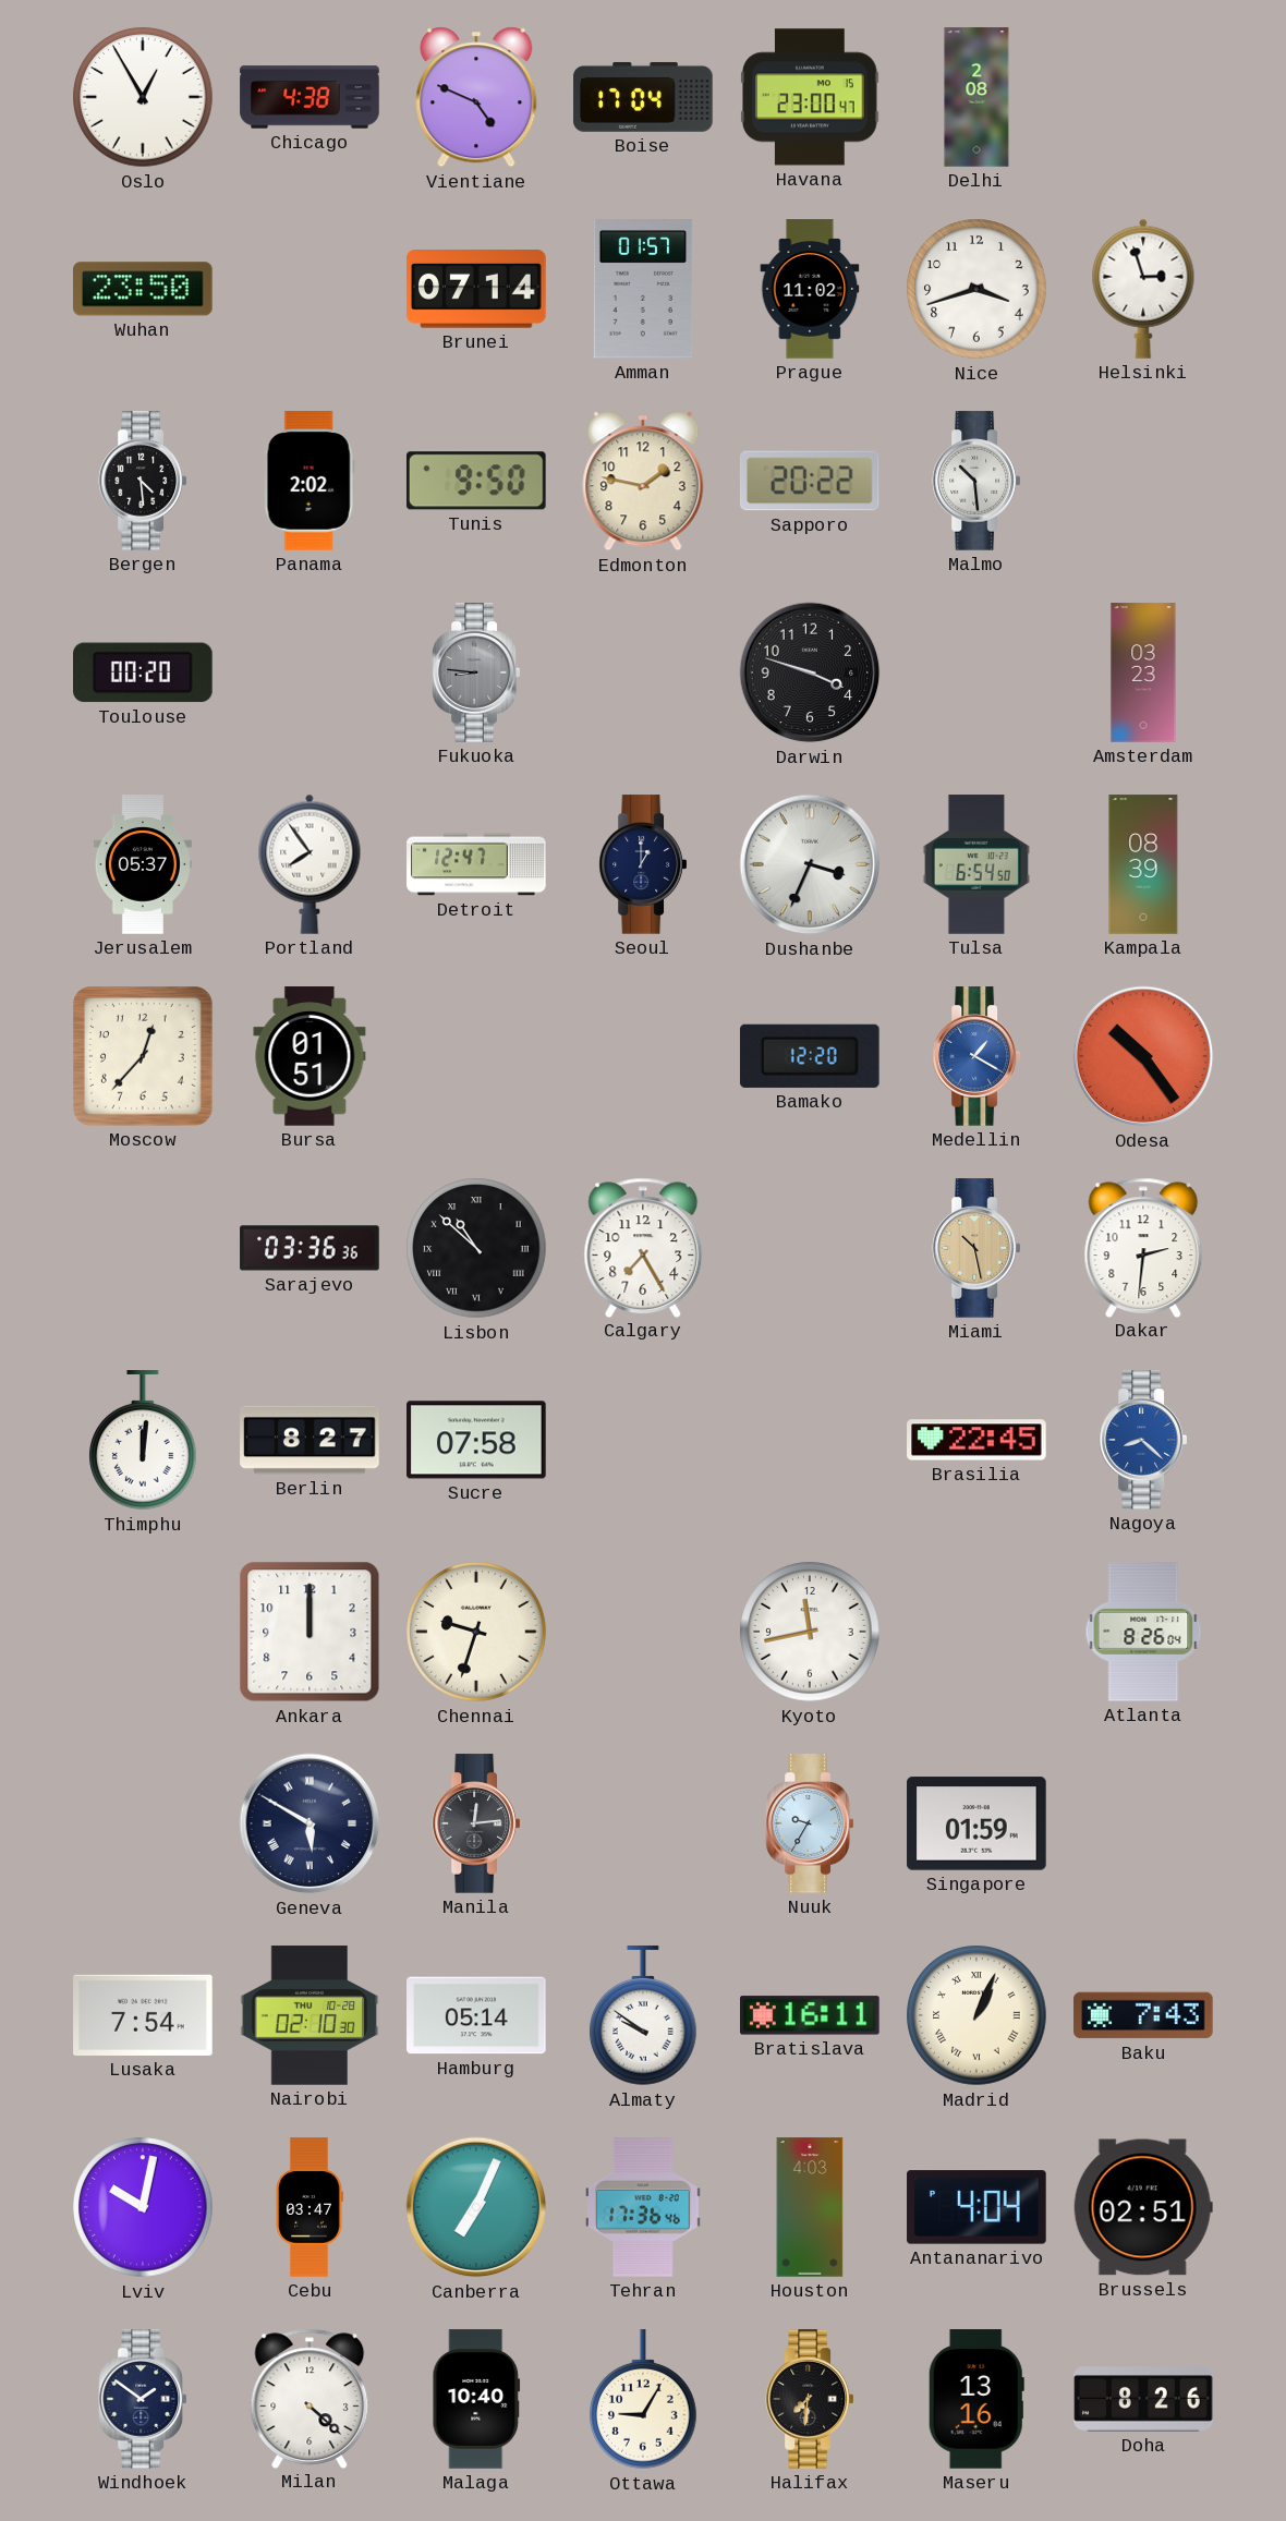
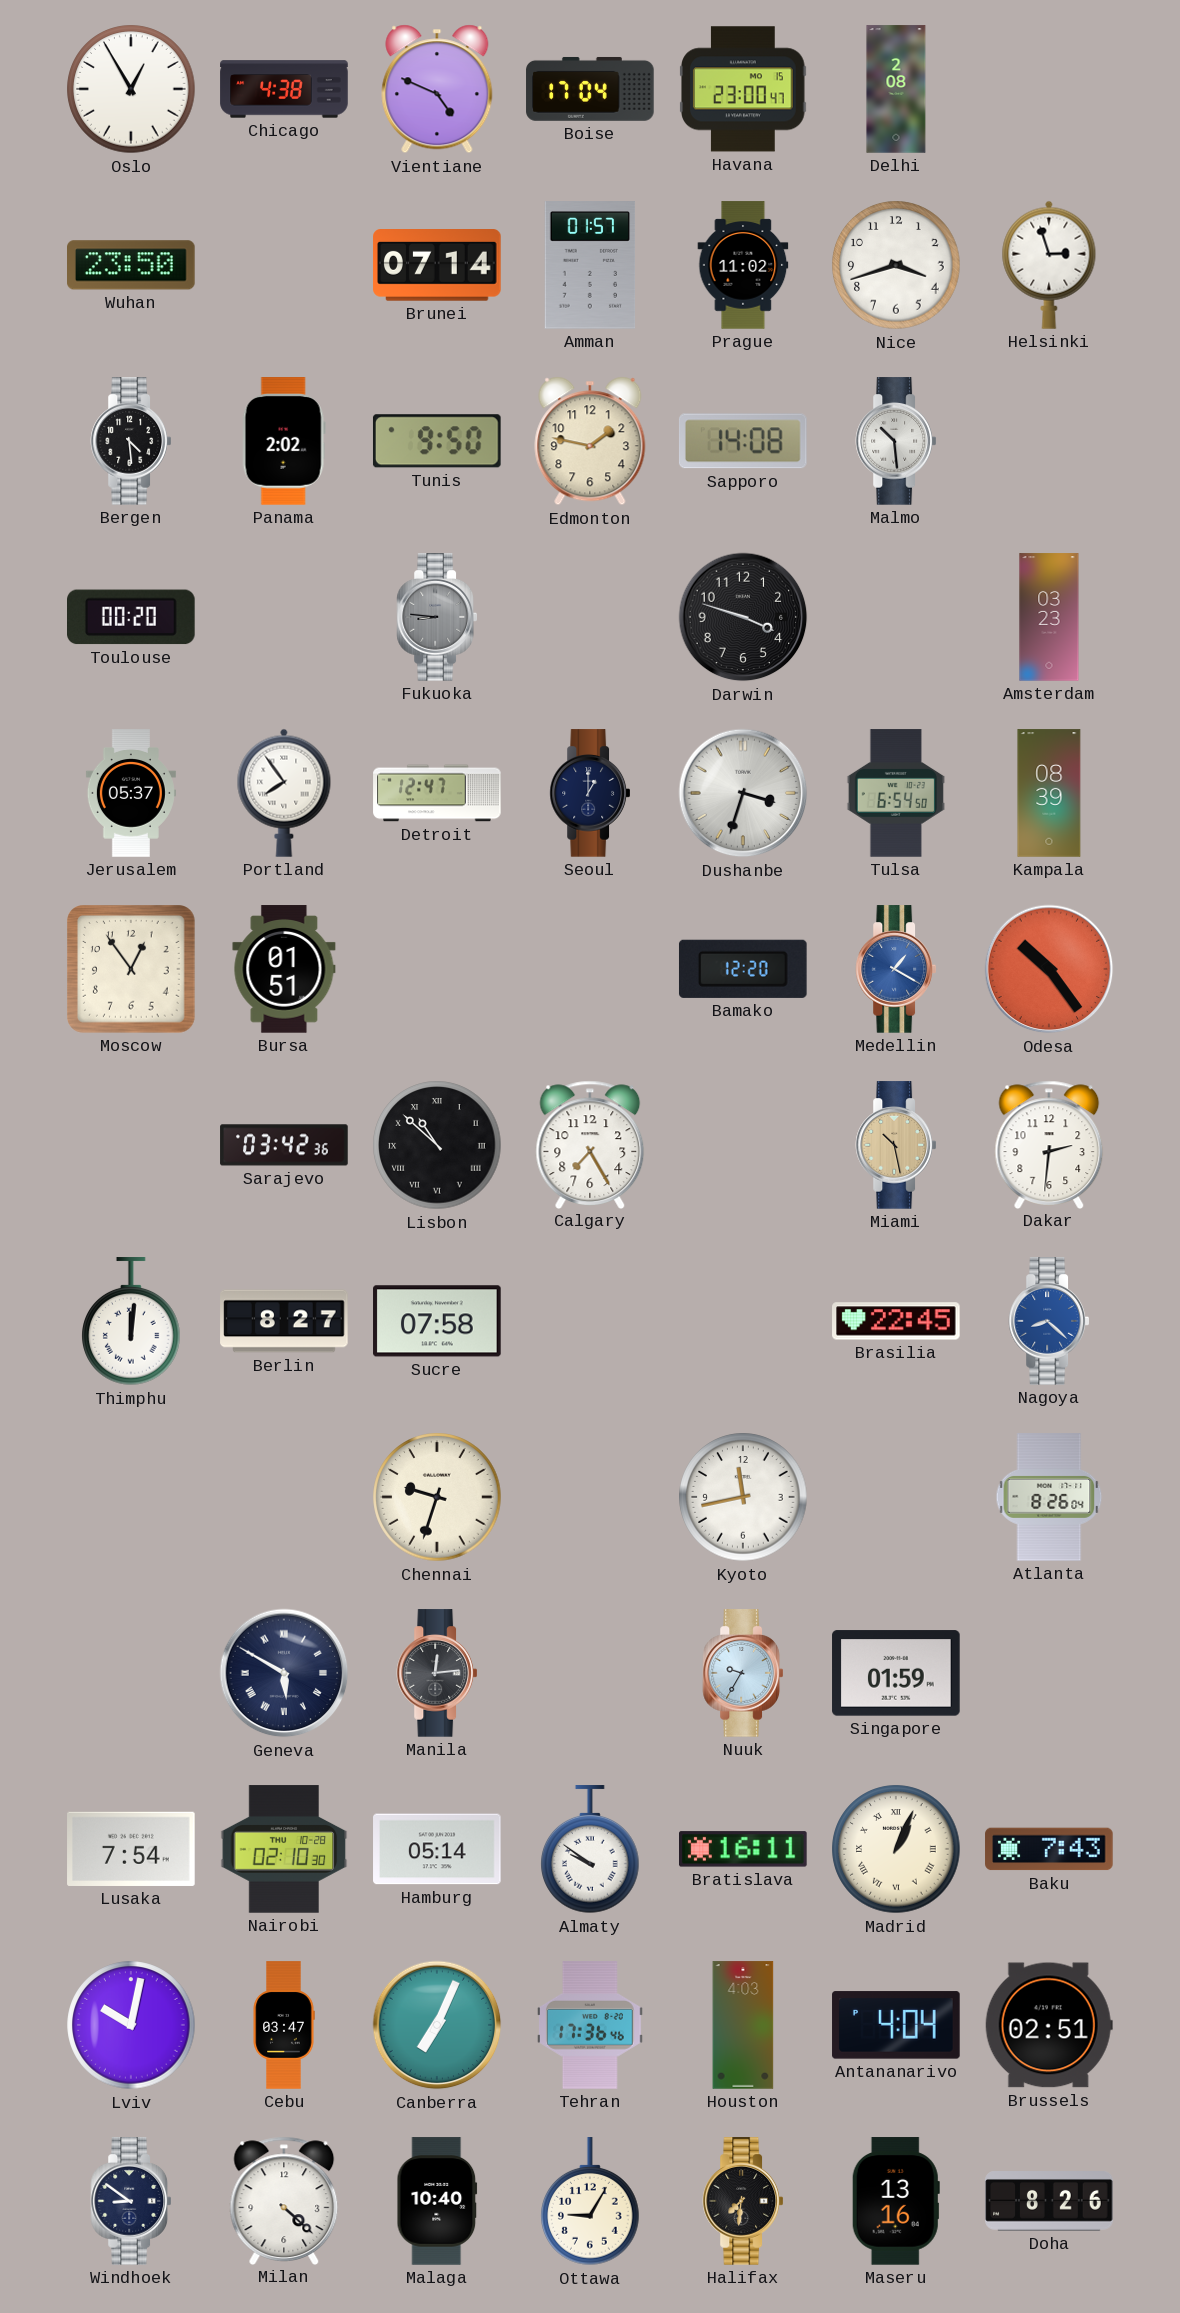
Sapporo: 20:22 -> 14:08
Dushanbe: 3:34 -> 3:33
Moscow: 12:37 -> 12:54
Sarajevo: 03:36 -> 03:42
Ankara: 12:00 -> none
Windhoek: 1:51 -> 8:51
